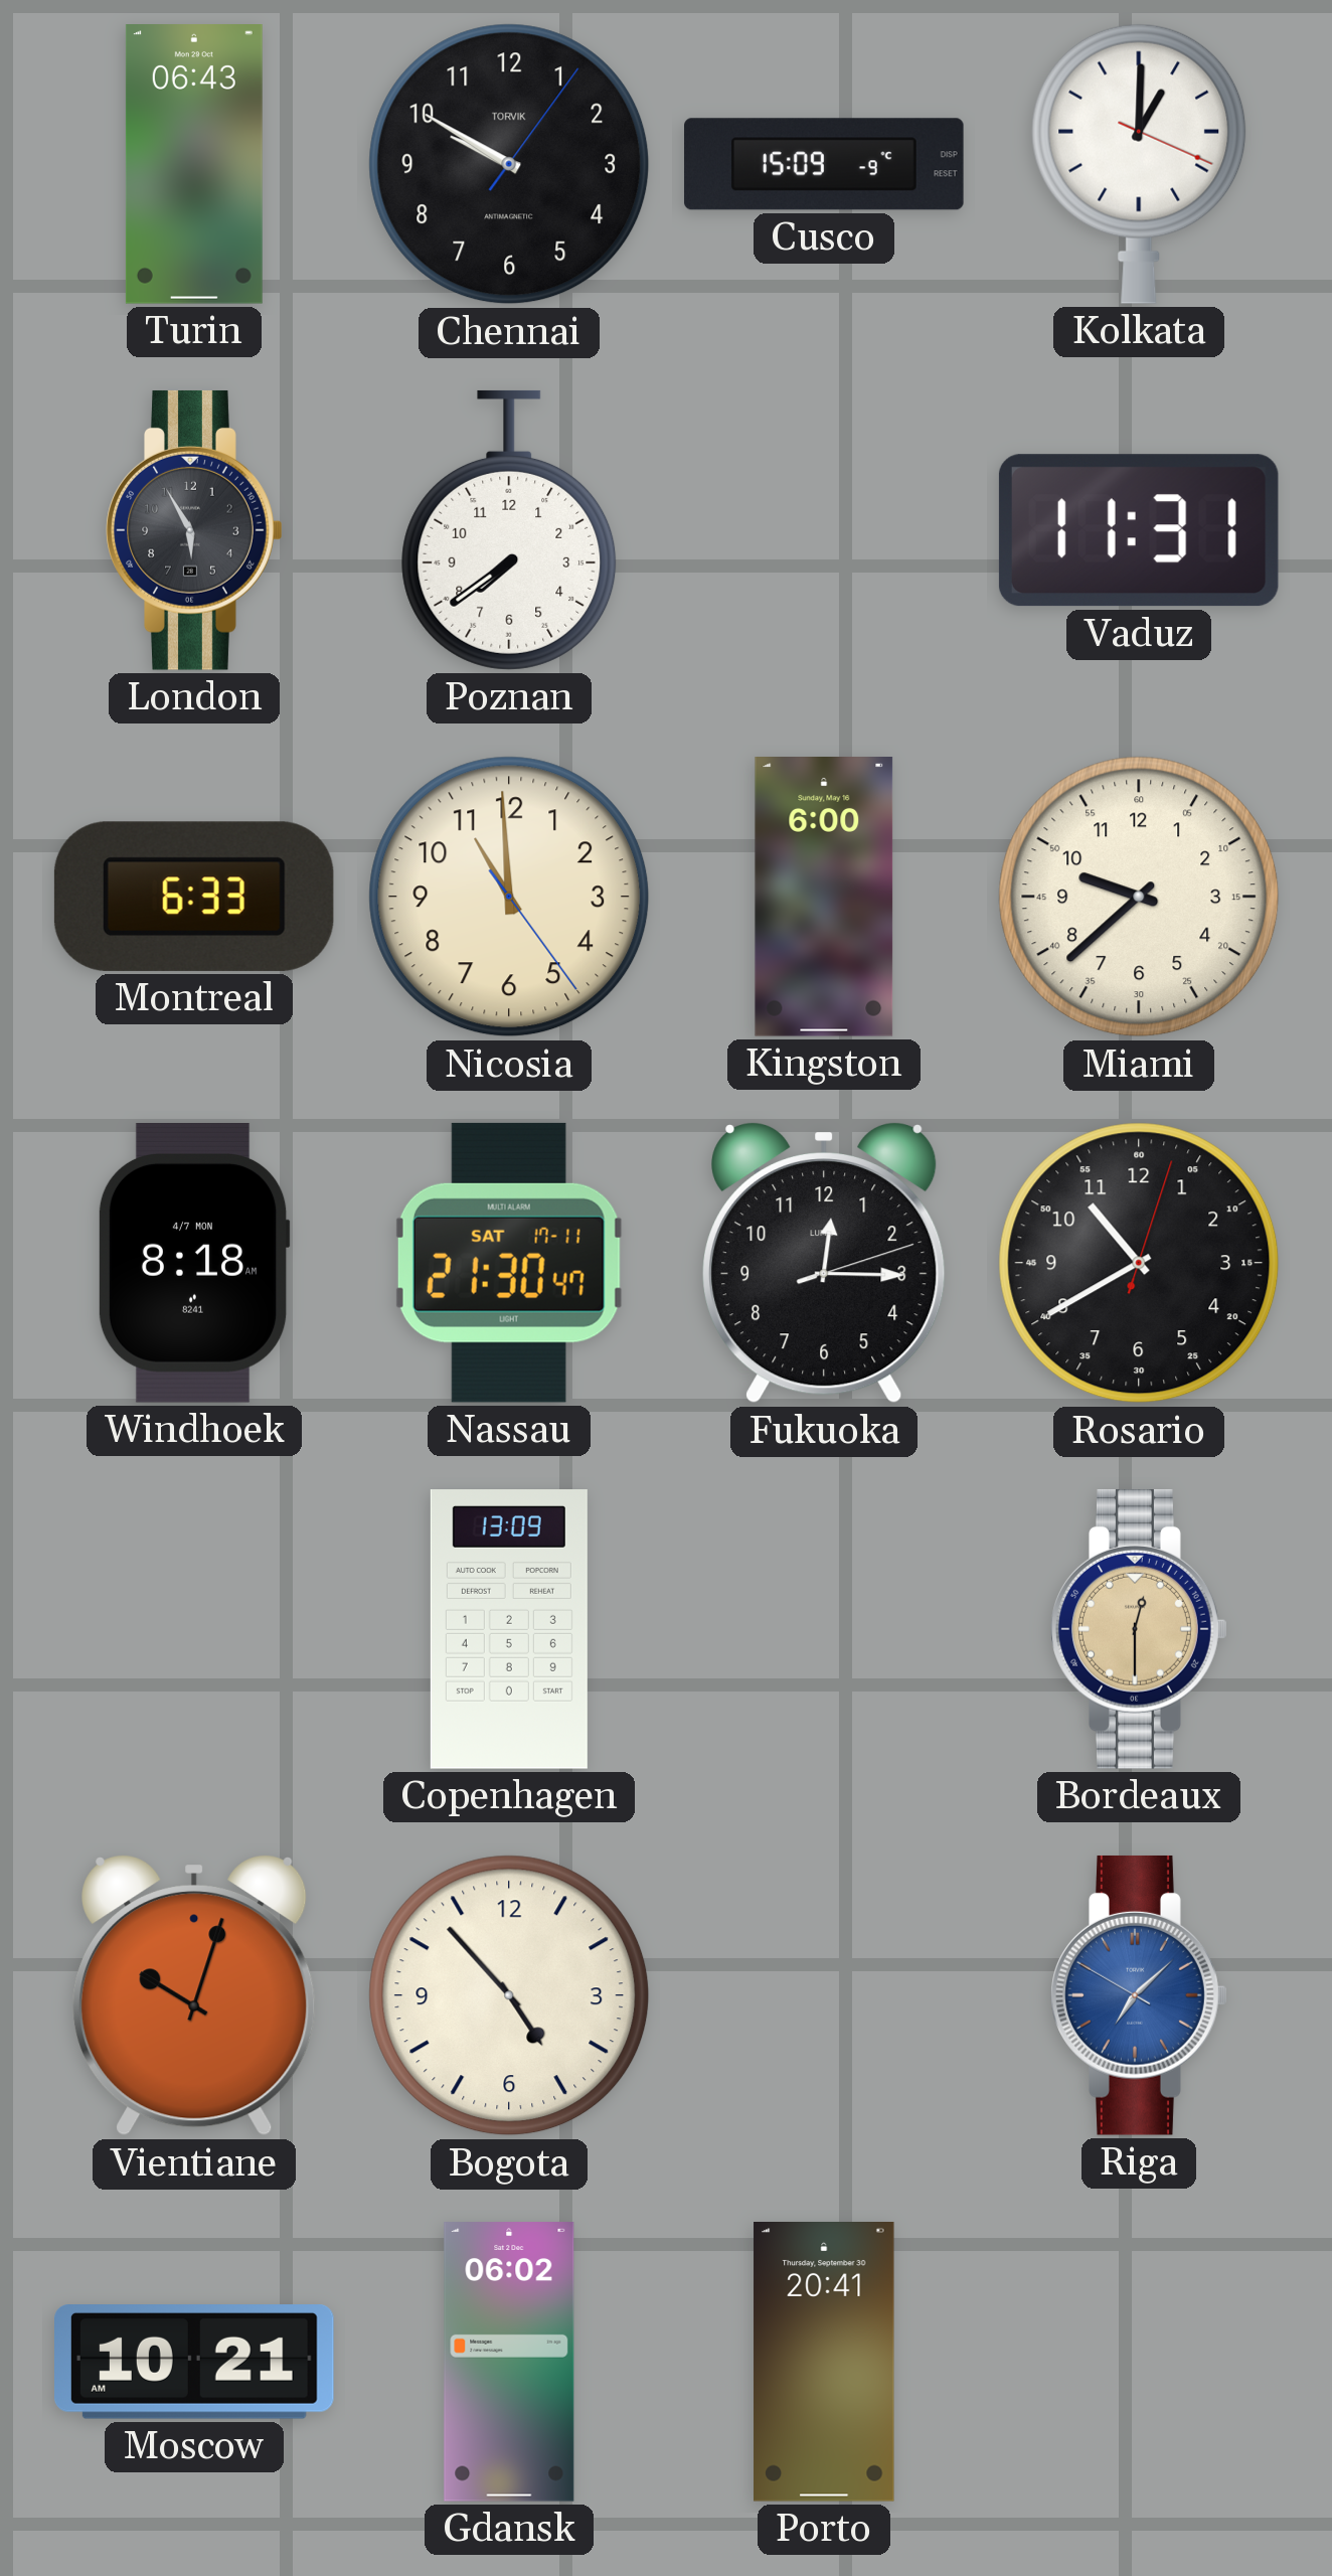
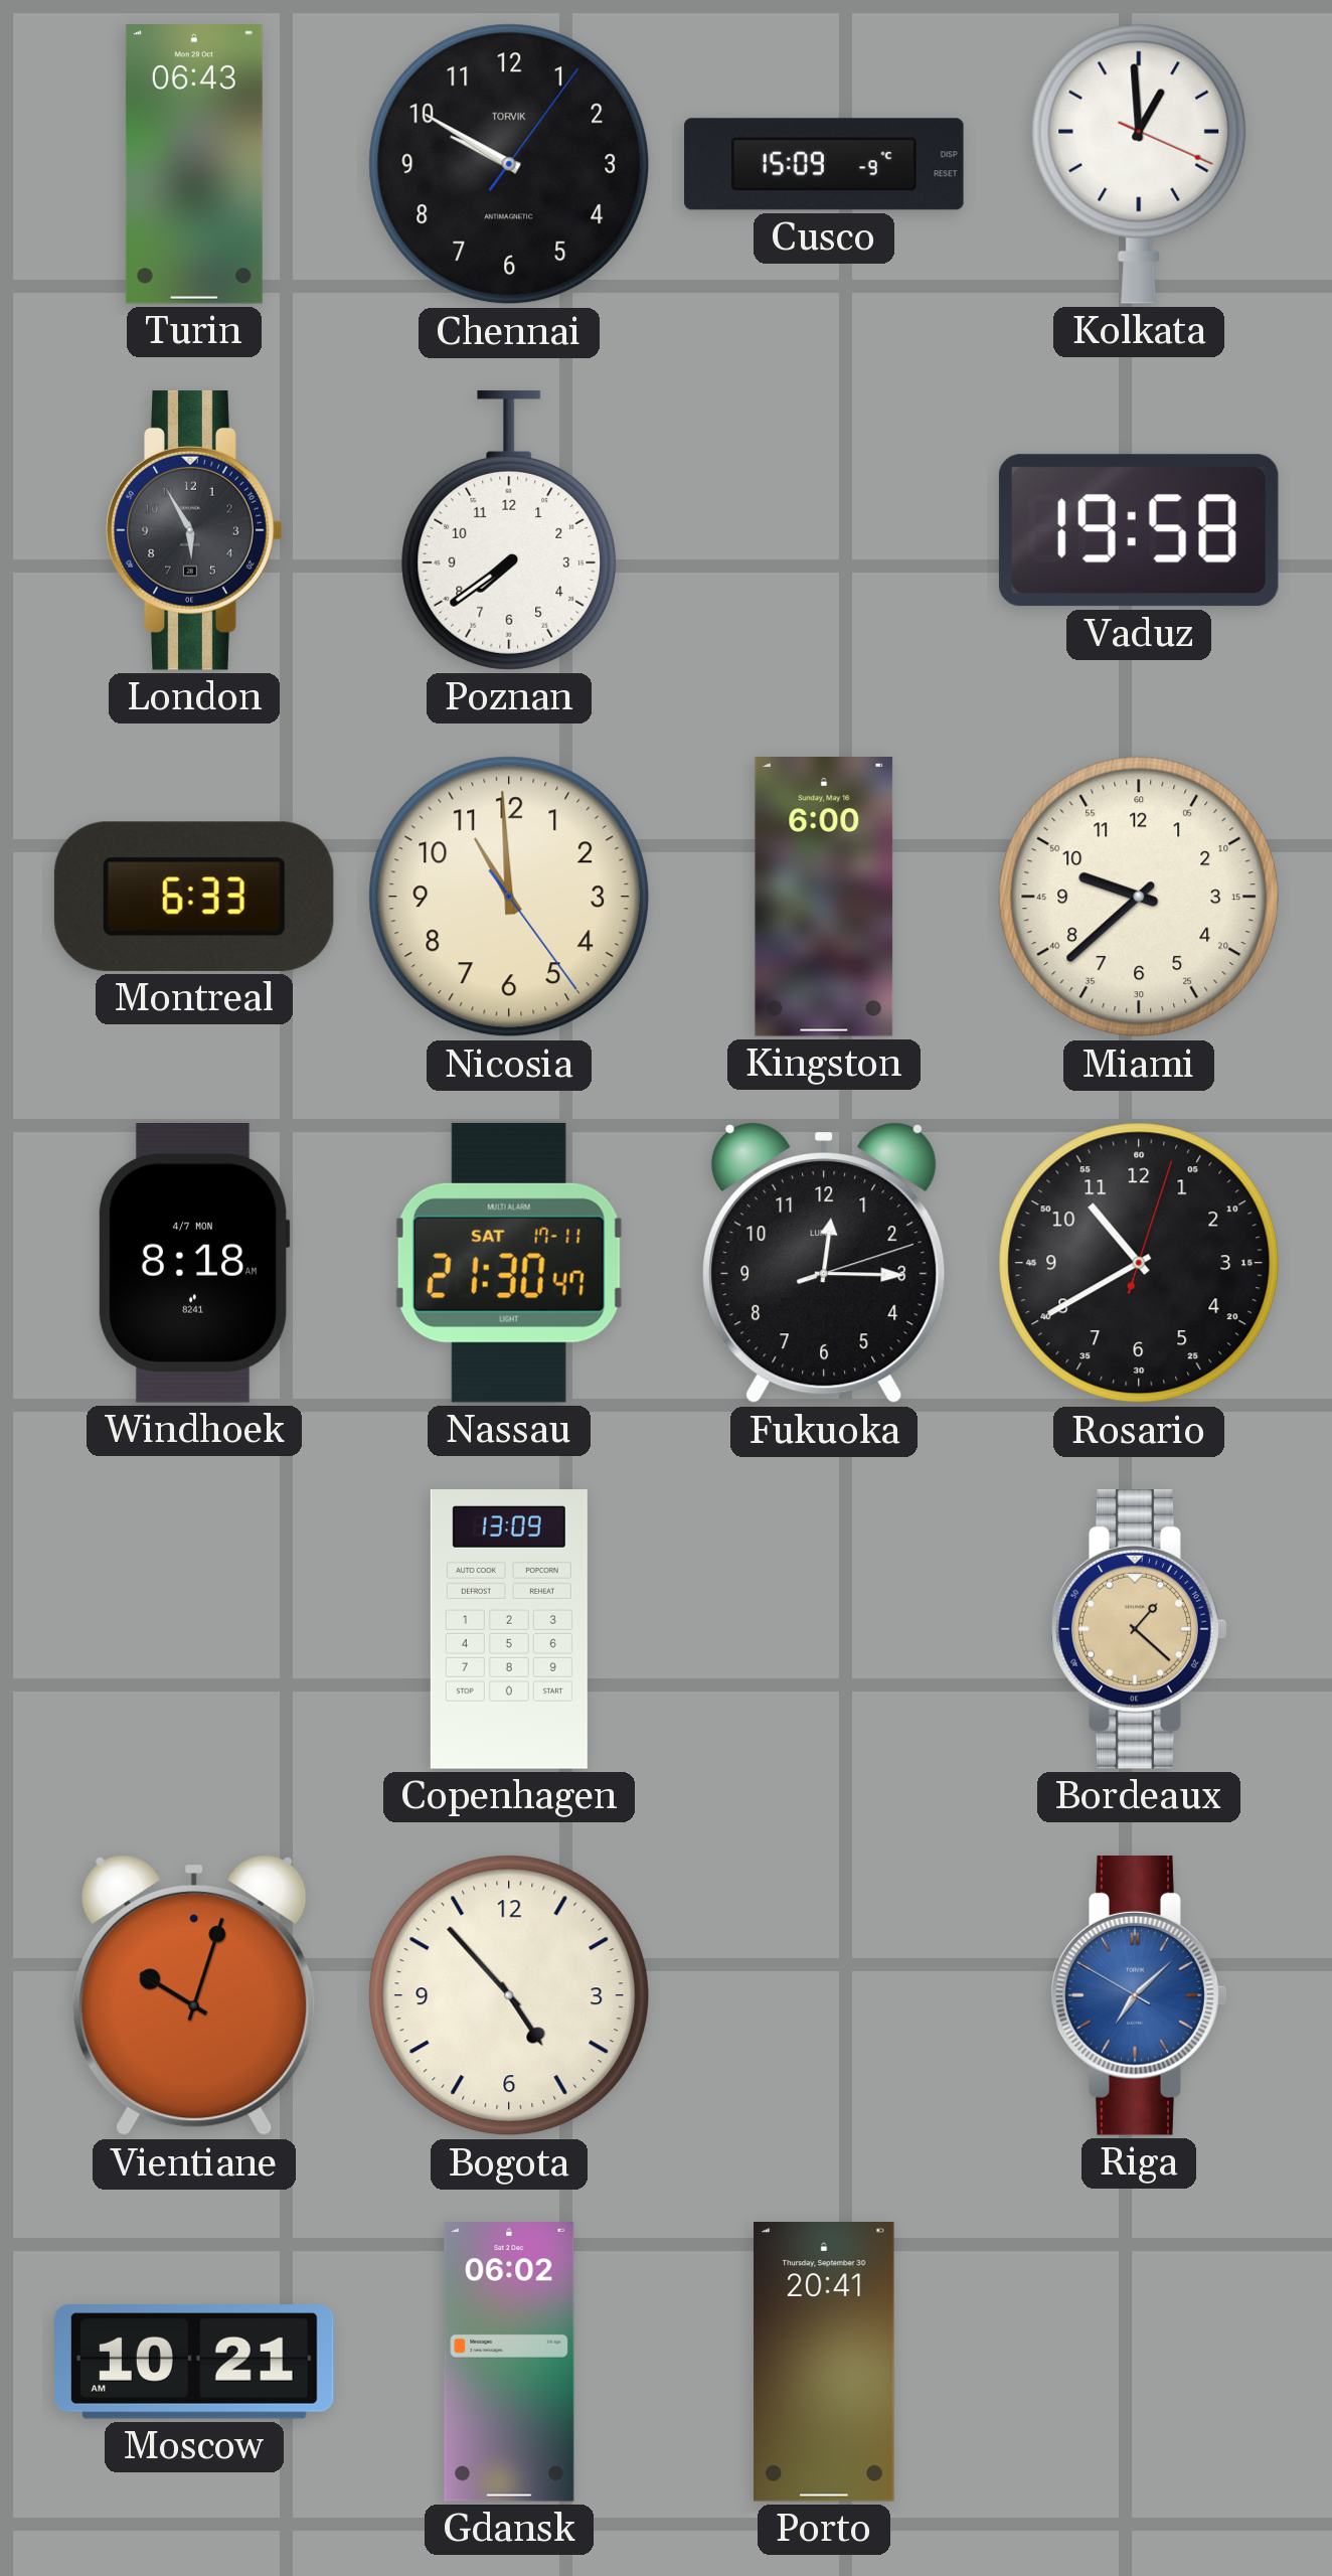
Kolkata: 1:00 -> 12:59
Vaduz: 11:31 -> 19:58
Bordeaux: 12:30 -> 1:22
